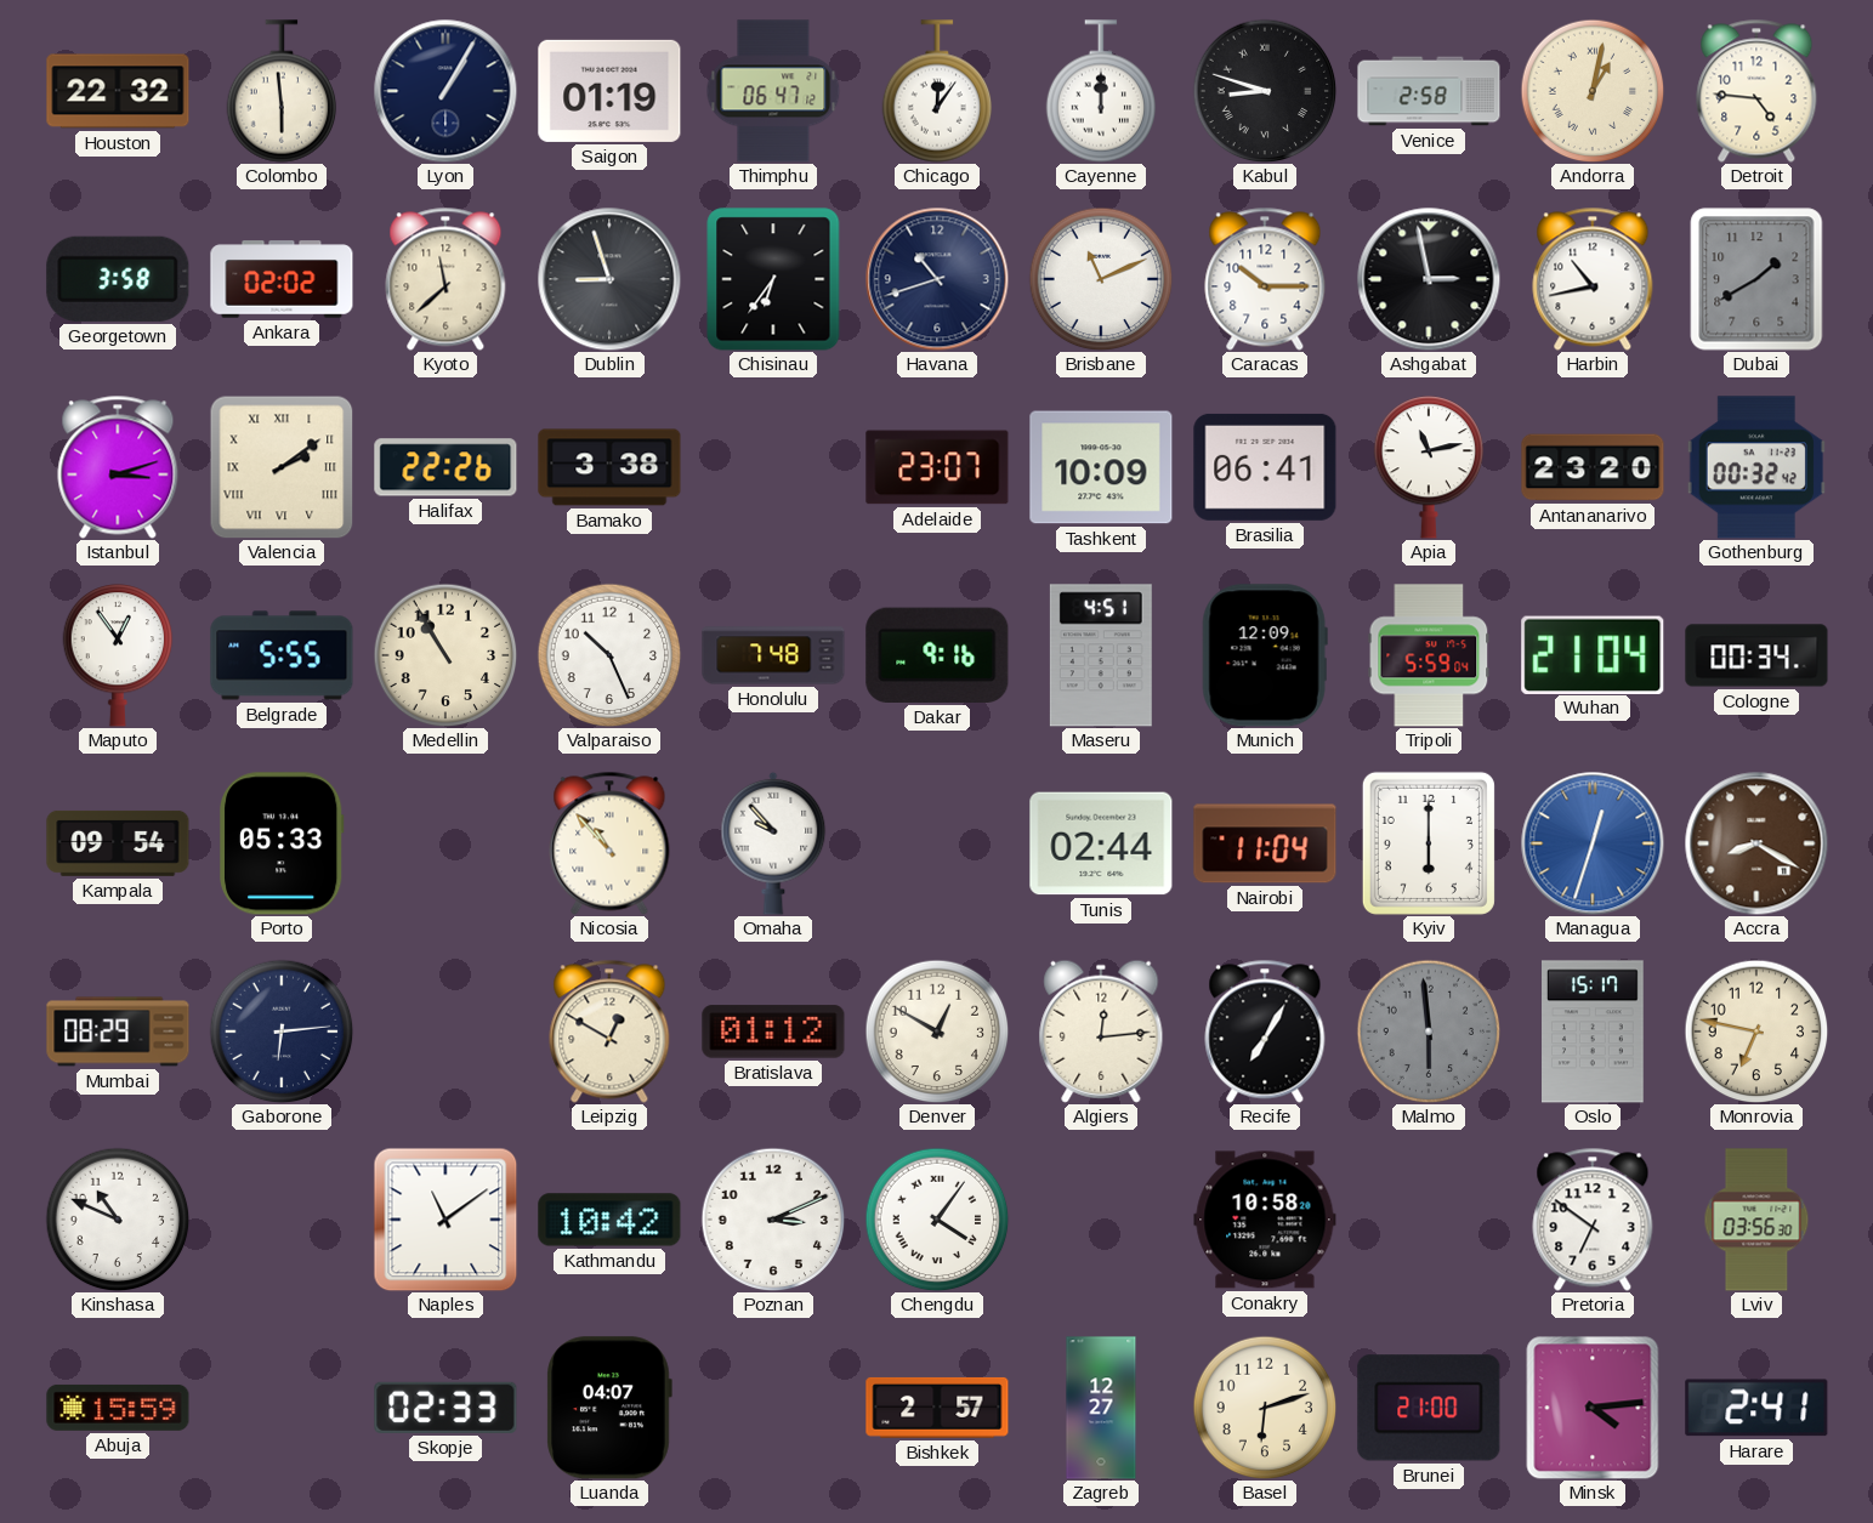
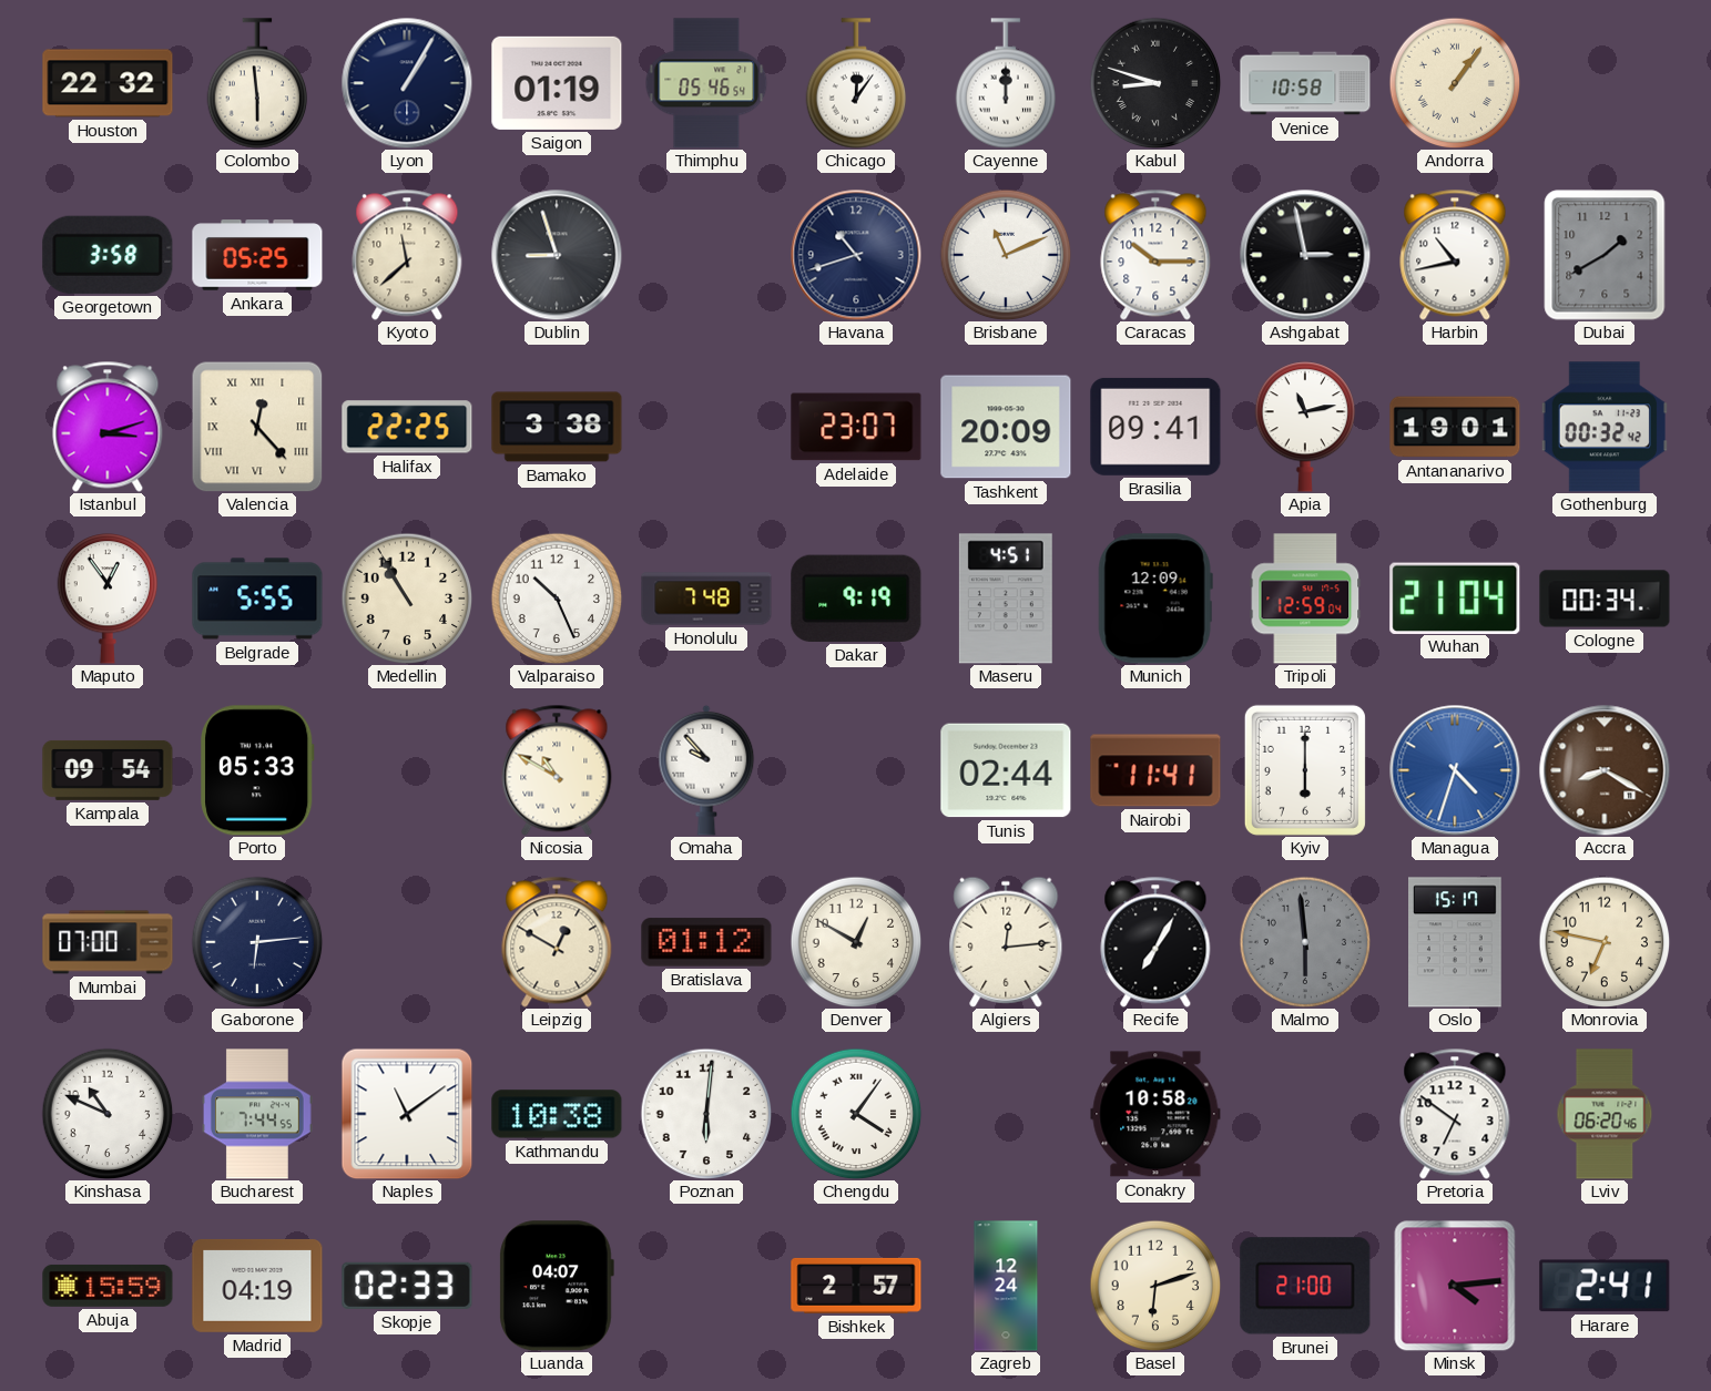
Thimphu: 06:47 -> 05:46
Venice: 2:58 -> 10:58
Andorra: 1:02 -> 1:06
Detroit: 4:46 -> none
Ankara: 02:02 -> 05:25
Chisinau: 6:36 -> none
Valencia: 2:09 -> 12:23
Halifax: 22:26 -> 22:25
Tashkent: 10:09 -> 20:09
Brasilia: 06:41 -> 09:41
Antananarivo: 23:20 -> 19:01
Dakar: 9:16 -> 9:19
Tripoli: 5:59 -> 12:59
Nicosia: 10:53 -> 10:50
Nairobi: 11:04 -> 11:41
Managua: 12:33 -> 4:33
Mumbai: 08:29 -> 07:00
Bucharest: none -> 7:44
Kathmandu: 10:42 -> 10:38
Poznan: 3:11 -> 6:01
Lviv: 03:56 -> 06:20
Madrid: none -> 04:19
Zagreb: 12:27 -> 12:24
